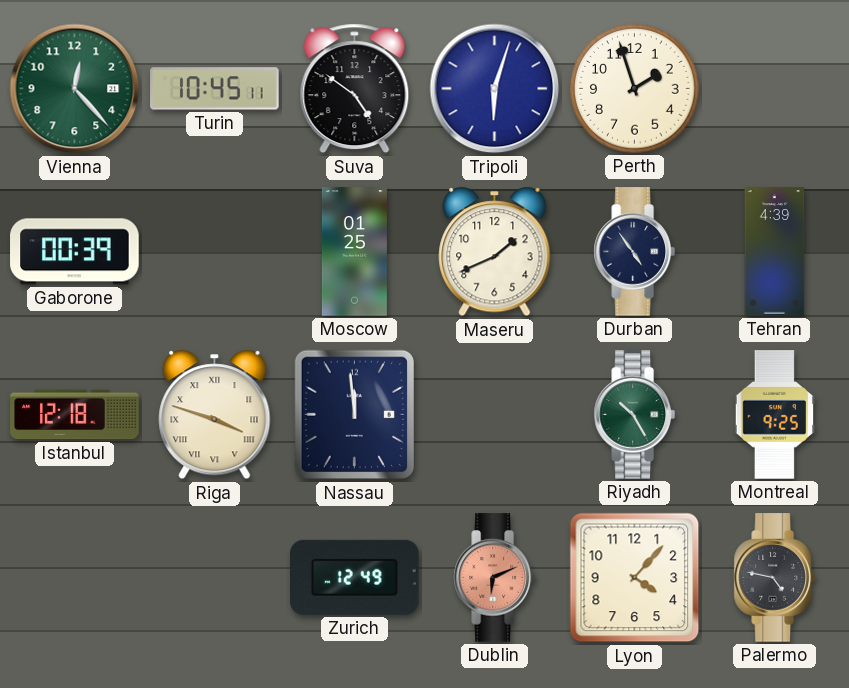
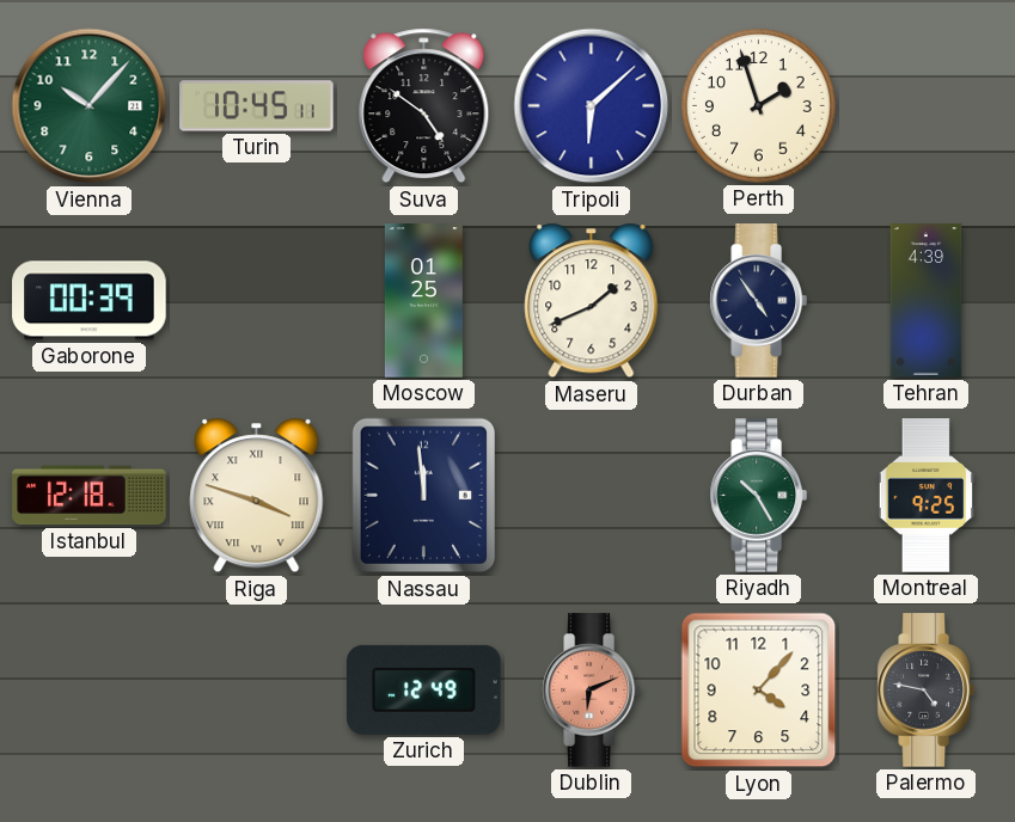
Vienna: 12:23 -> 10:07
Tripoli: 6:03 -> 6:08
